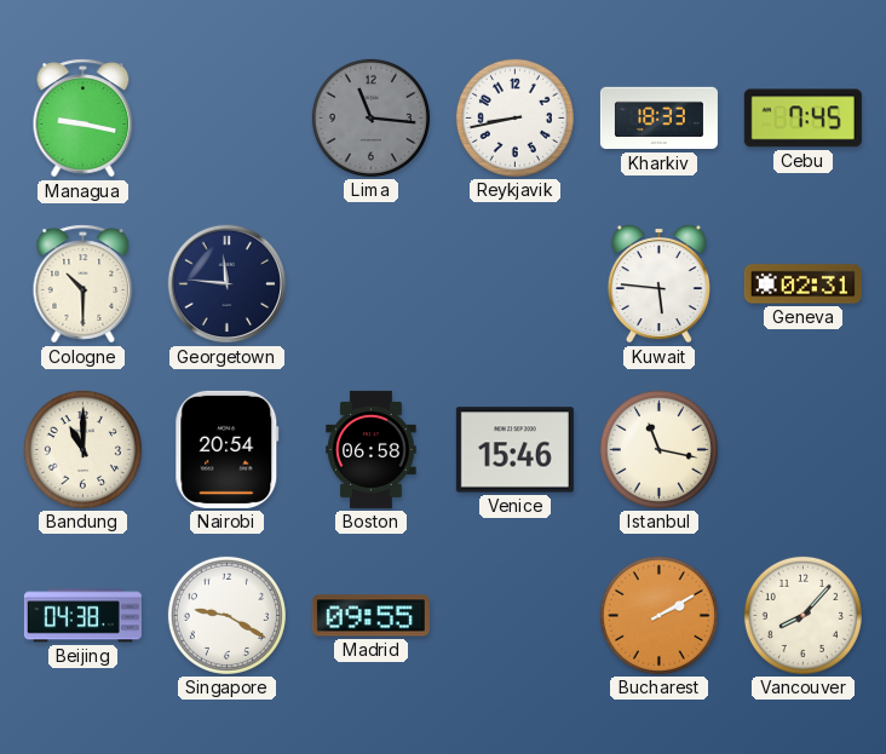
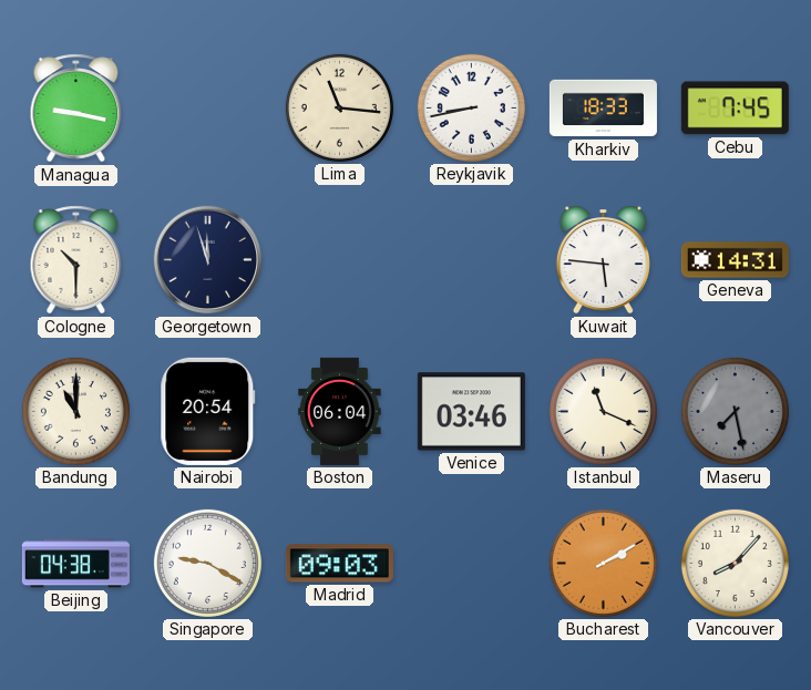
Lima dial: grey -> cream
Georgetown: 11:46 -> 11:57
Geneva: 02:31 -> 14:31
Boston: 06:58 -> 06:04
Venice: 15:46 -> 03:46
Istanbul: 11:17 -> 11:19
Maseru: none -> 7:28
Madrid: 09:55 -> 09:03
